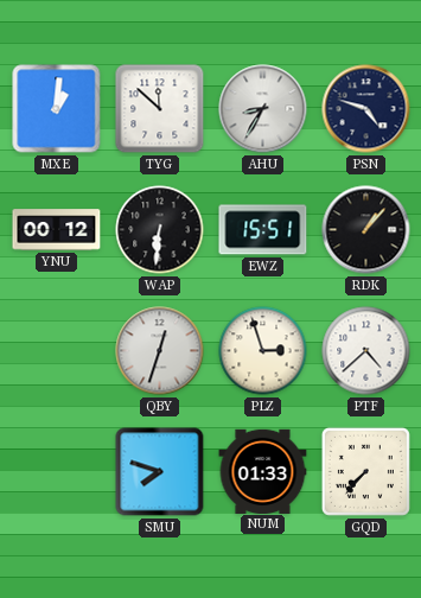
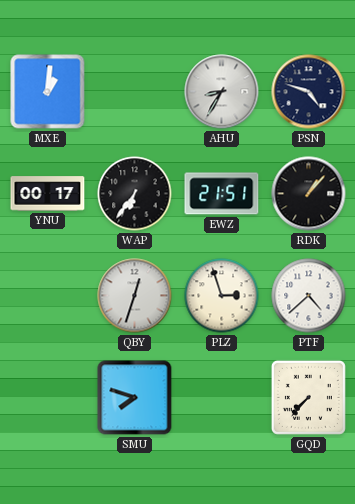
TYG: 11:52 -> none
YNU: 00:12 -> 00:17
WAP: 6:31 -> 6:36
EWZ: 15:51 -> 21:51
NUM: 01:33 -> none
